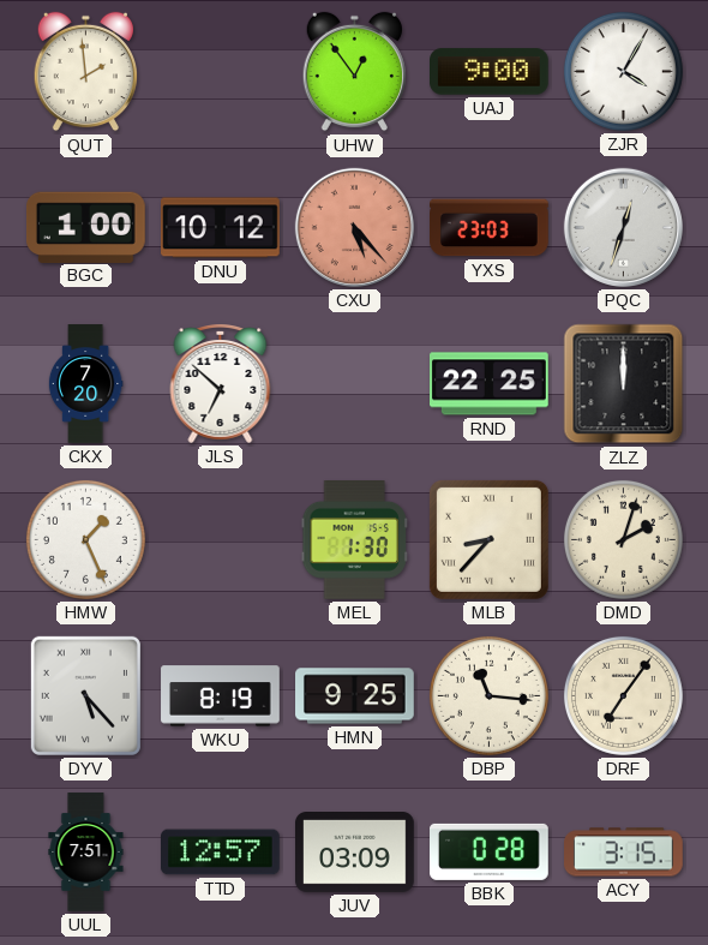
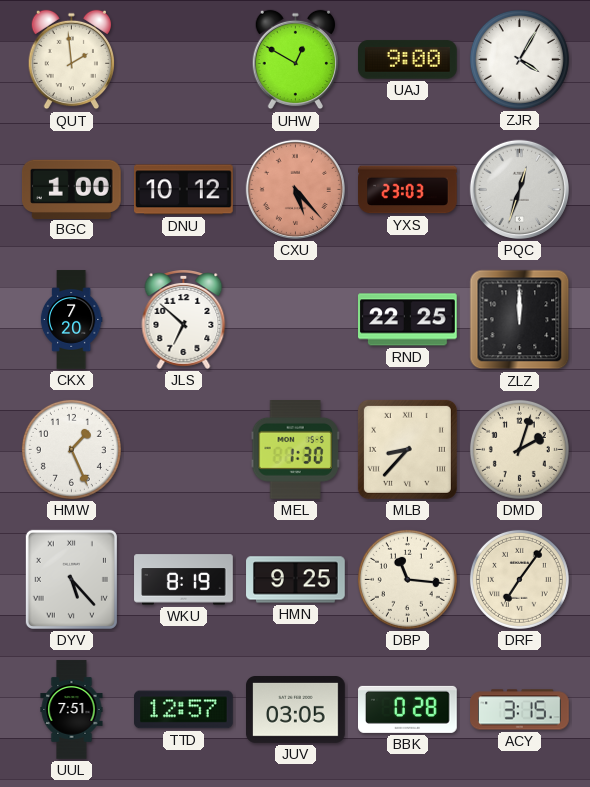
UHW: 12:54 -> 12:50
JUV: 03:09 -> 03:05
